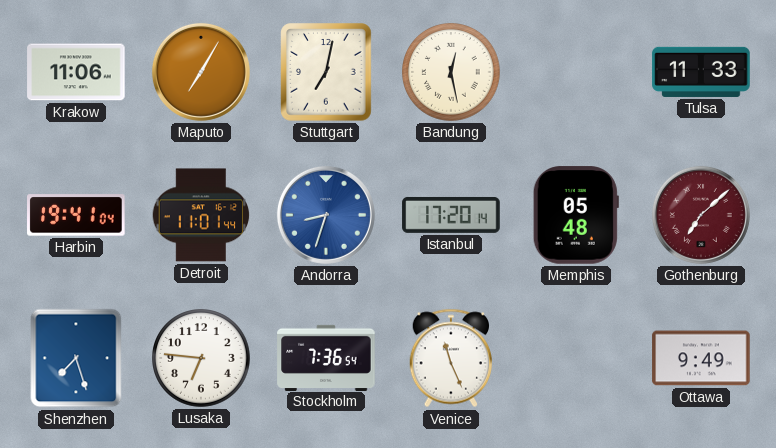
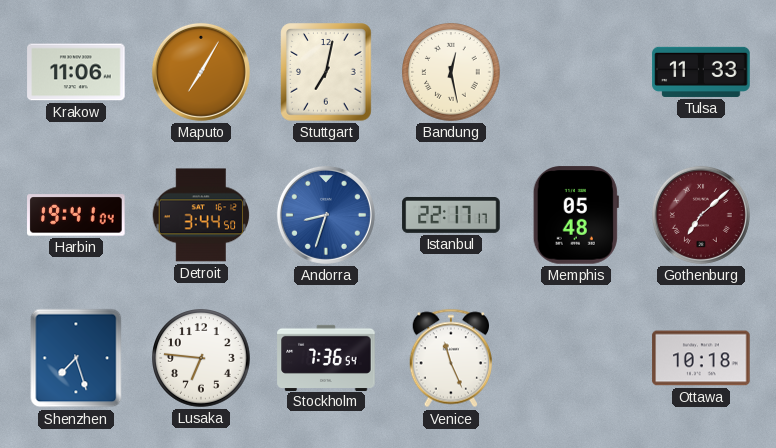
Detroit: 11:01 -> 3:44
Istanbul: 17:20 -> 22:17
Ottawa: 9:49 -> 10:18
